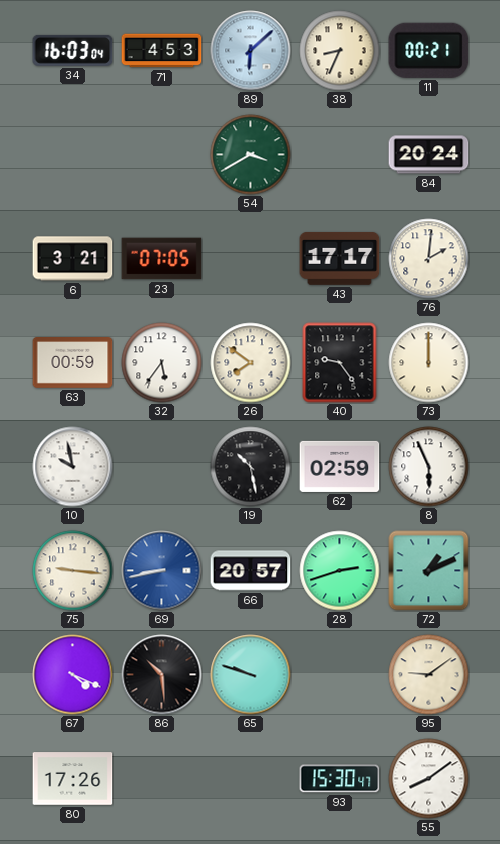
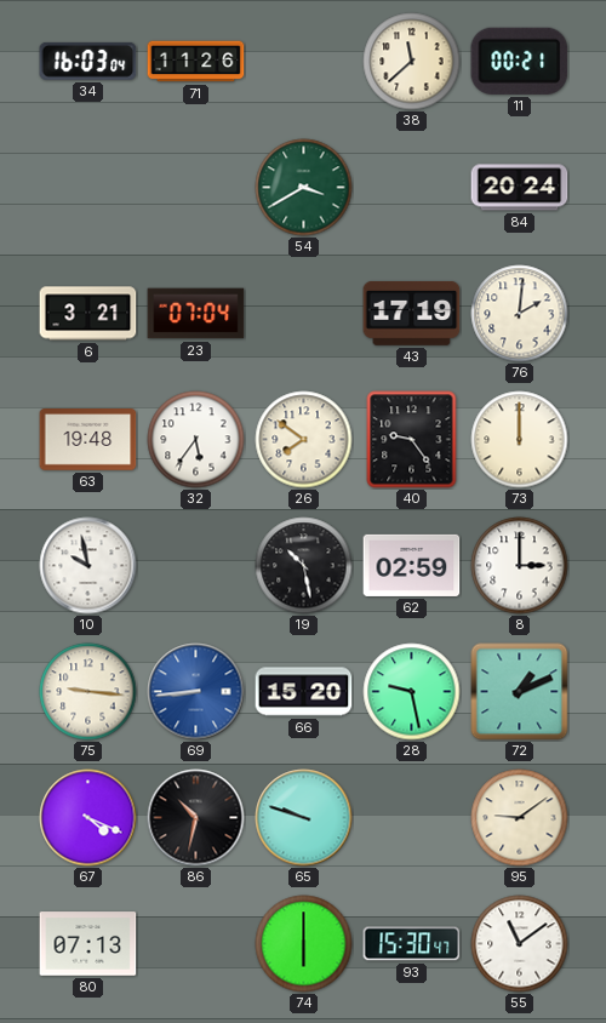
71: 4:53 -> 11:26
89: 6:08 -> none
38: 8:34 -> 11:38
23: 07:05 -> 07:04
43: 17:17 -> 17:19
63: 00:59 -> 19:48
8: 5:56 -> 3:00
69: 8:43 -> 8:44
66: 20:57 -> 15:20
28: 2:42 -> 9:28
86: 10:29 -> 10:32
80: 17:26 -> 07:13
74: none -> 6:00
55: 8:09 -> 11:09
